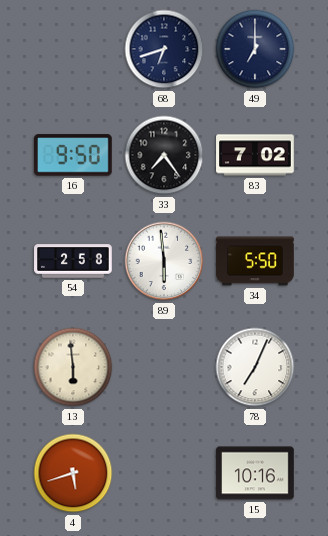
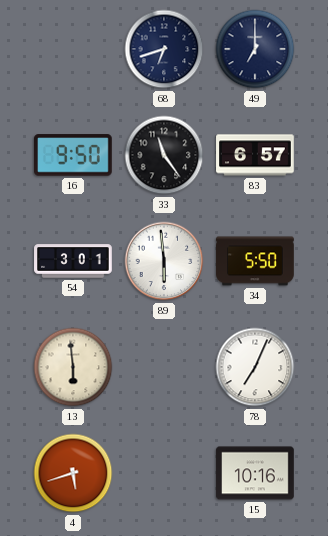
33: 7:24 -> 11:24
83: 7:02 -> 6:57
54: 2:58 -> 3:01
